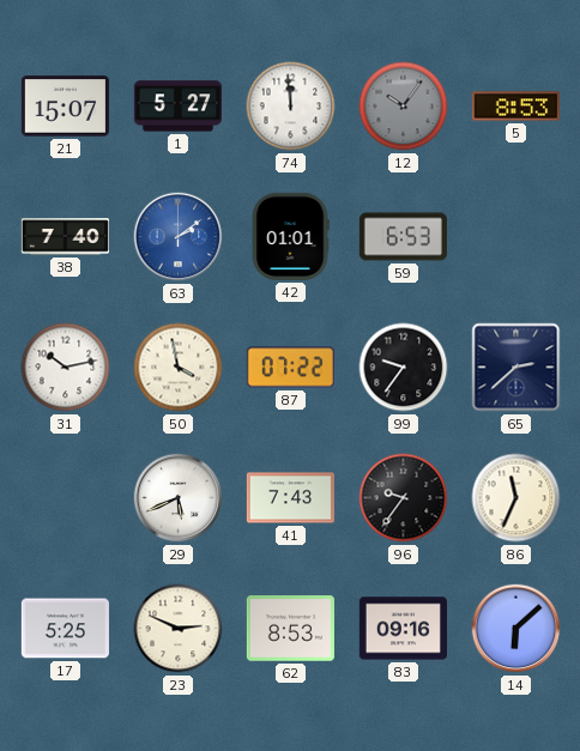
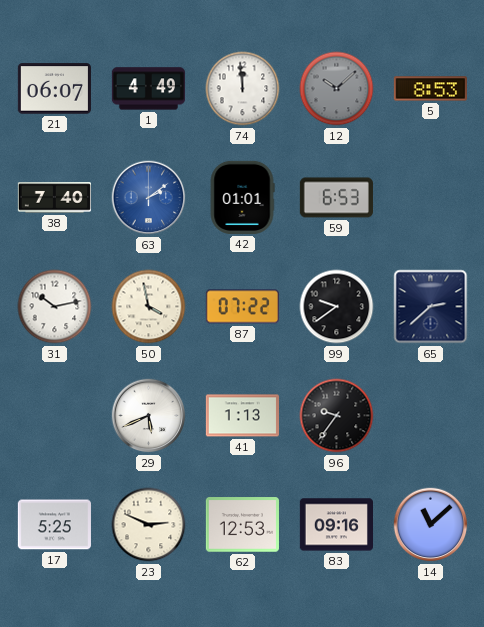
21: 15:07 -> 06:07
1: 5:27 -> 4:49
12: 10:06 -> 10:08
99: 9:36 -> 9:39
41: 7:43 -> 1:13
86: 11:34 -> none
62: 8:53 -> 12:53
14: 6:08 -> 11:08
